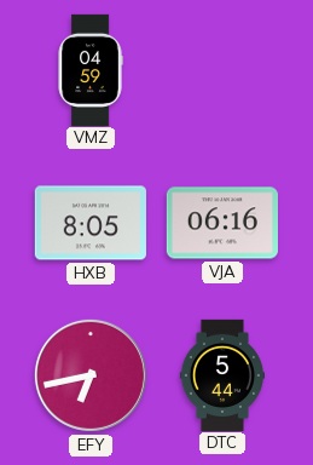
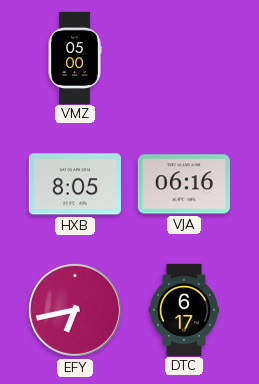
VMZ: 04:59 -> 05:00
DTC: 5:44 -> 6:17
